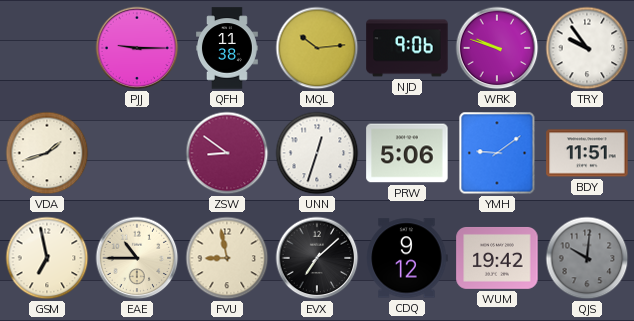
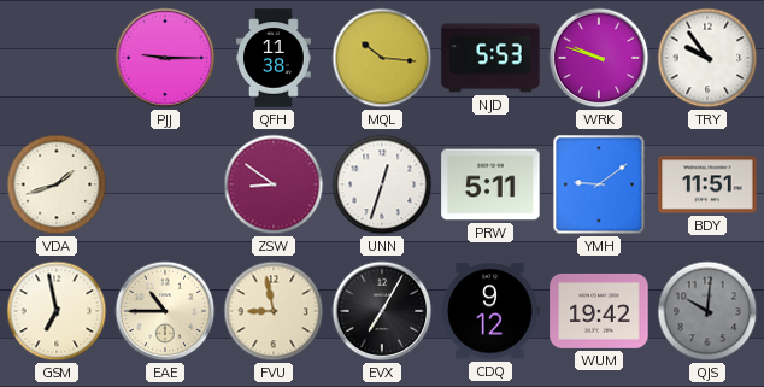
MQL: 10:14 -> 10:16
NJD: 9:06 -> 5:53
PRW: 5:06 -> 5:11
EVX: 7:08 -> 7:05
